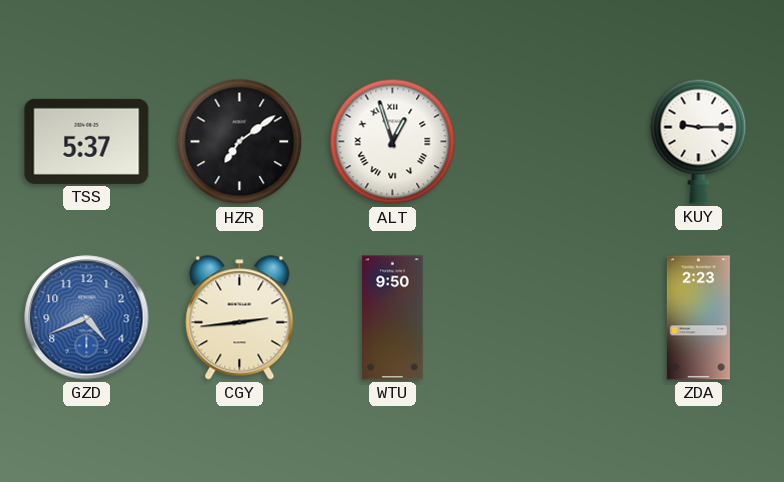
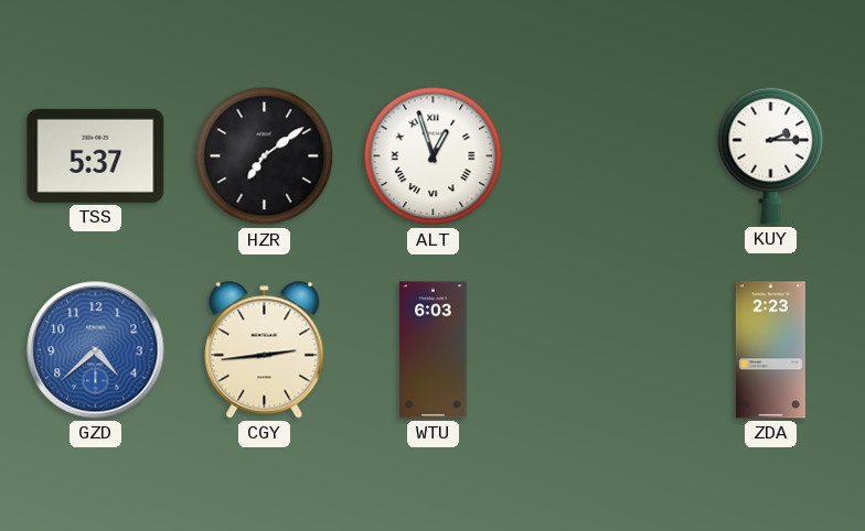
KUY: 9:15 -> 2:15
GZD: 4:41 -> 4:38
WTU: 9:50 -> 6:03
